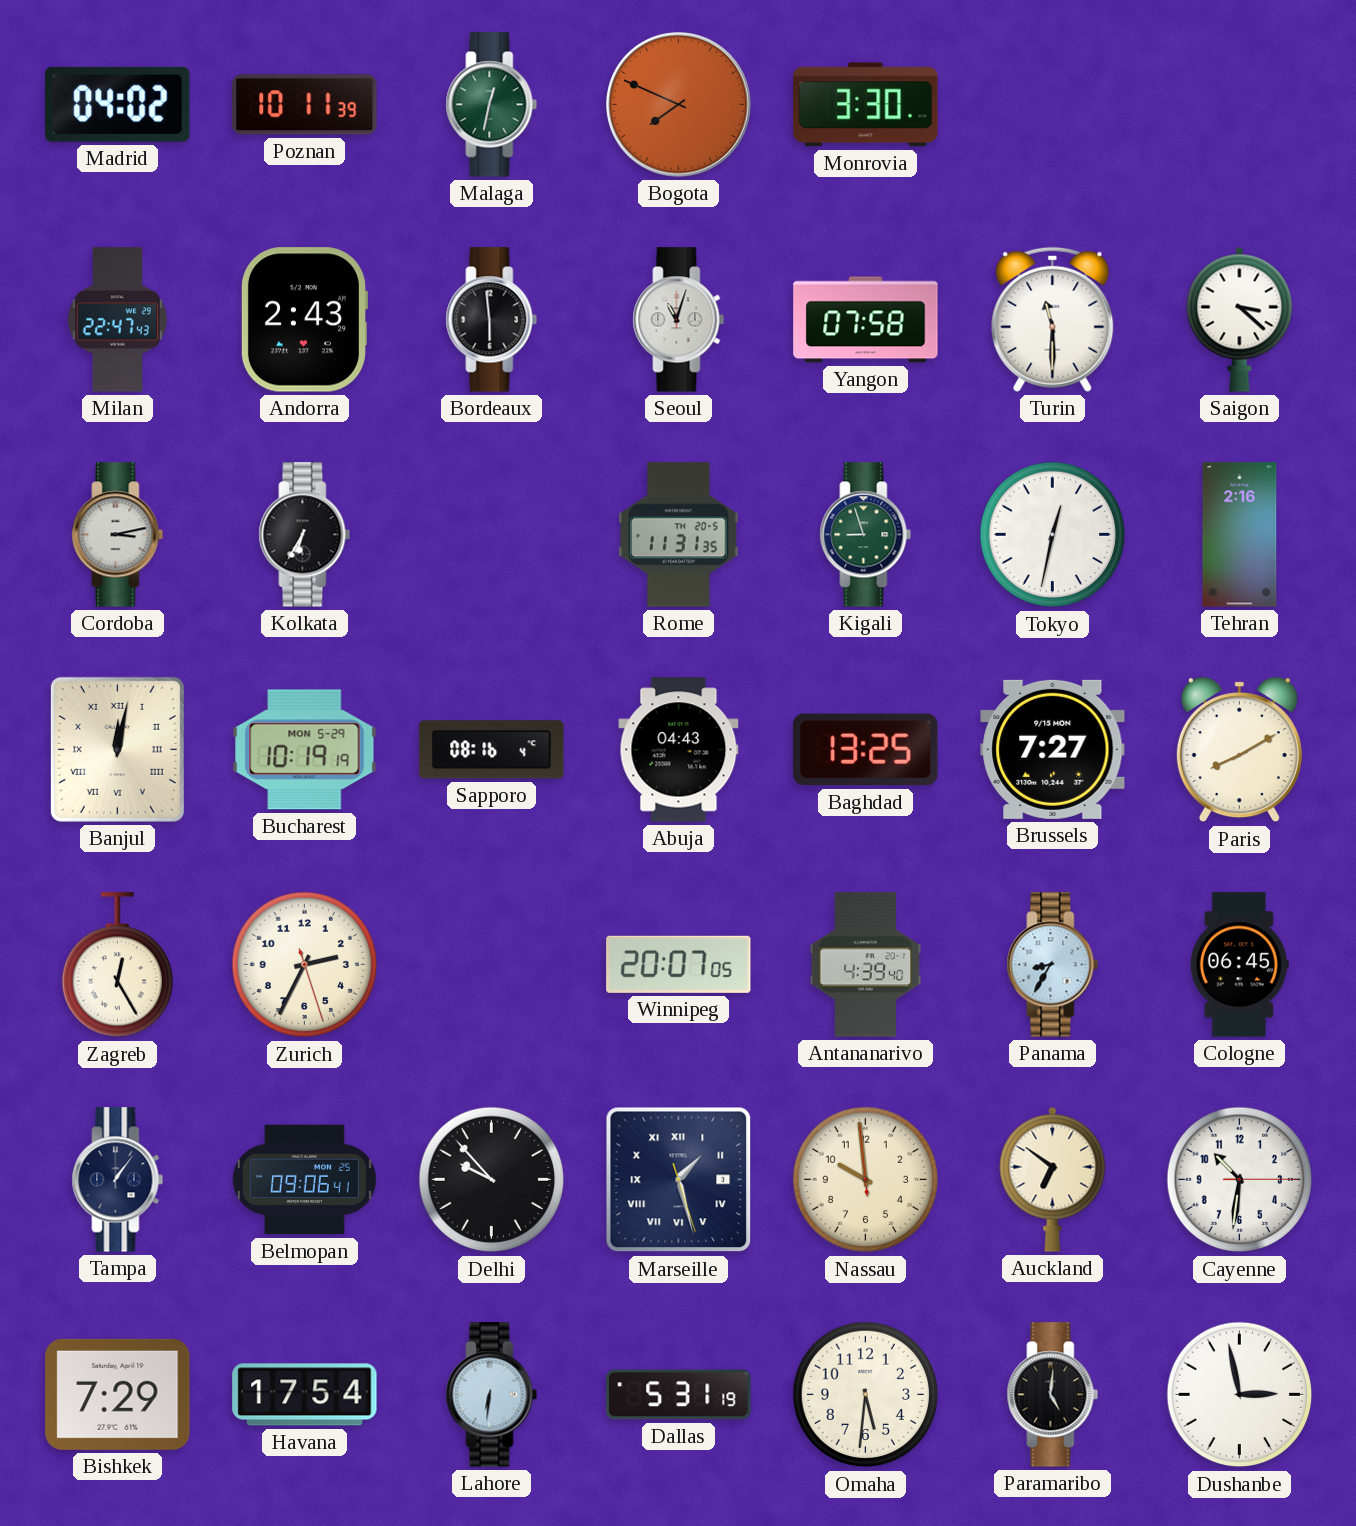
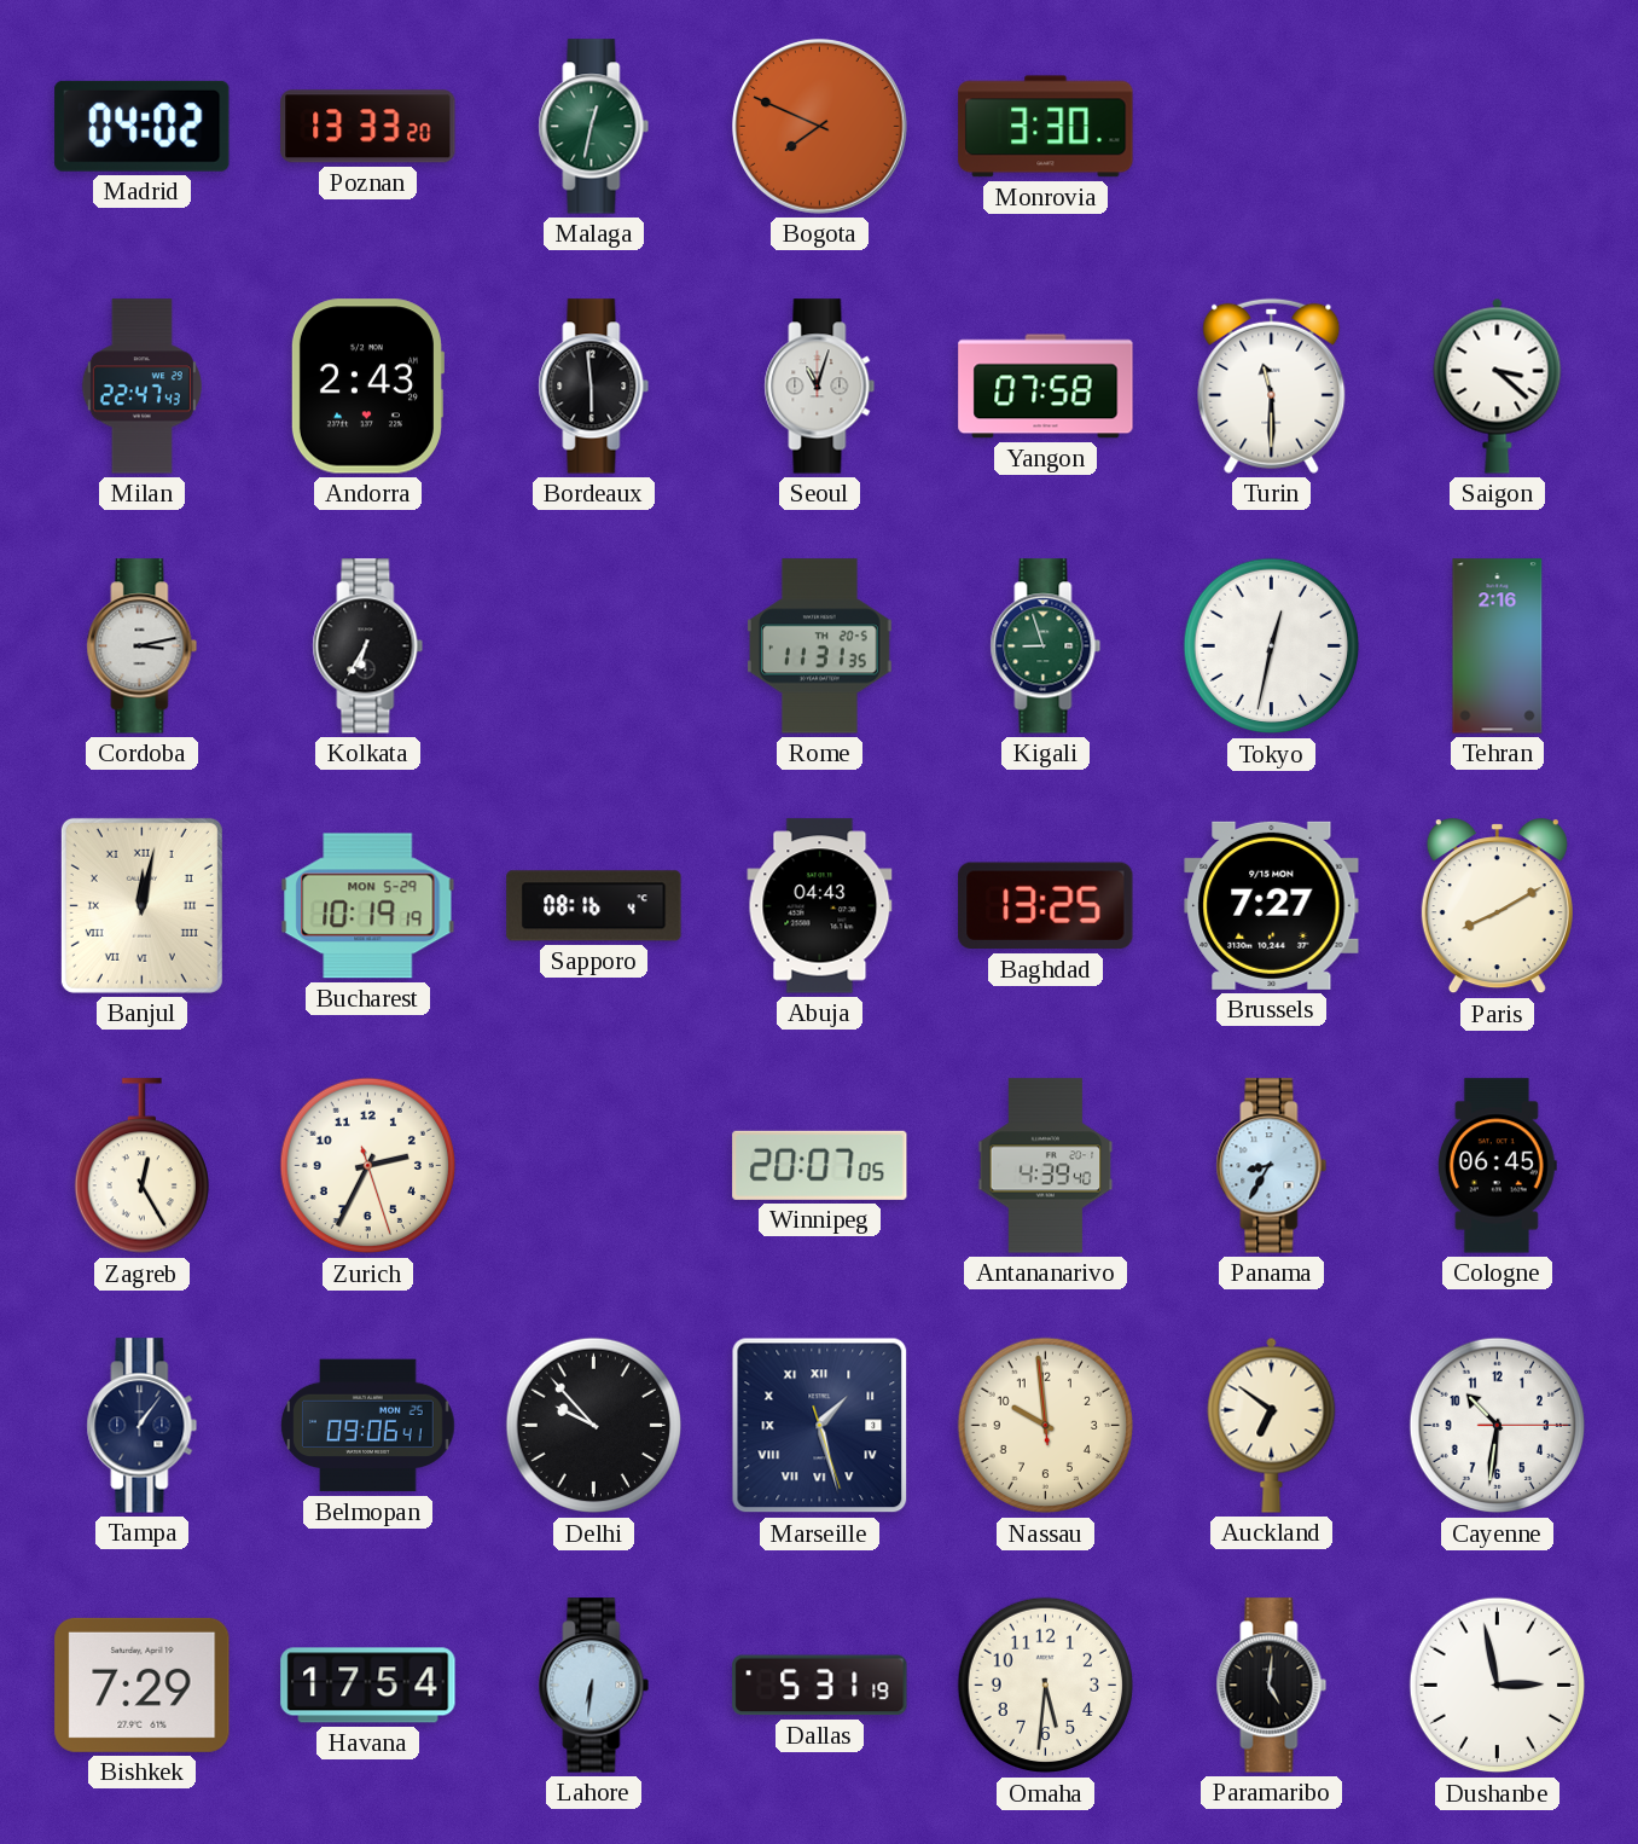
Poznan: 10:11 -> 13:33
